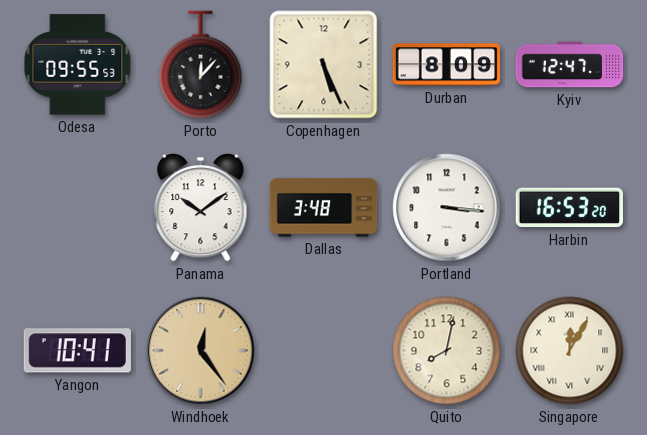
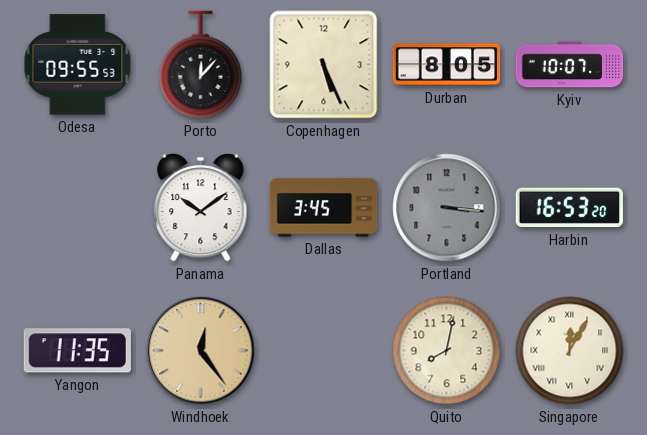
Durban: 8:09 -> 8:05
Kyiv: 12:47 -> 10:07
Dallas: 3:48 -> 3:45
Portland dial: white -> grey
Yangon: 10:41 -> 11:35
